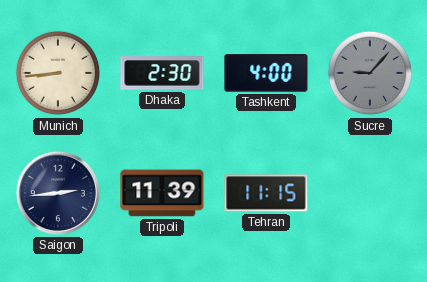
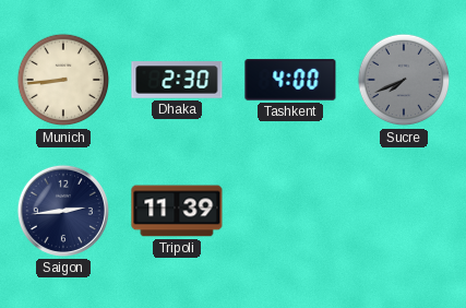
Sucre: 9:07 -> 7:41
Tehran: 11:15 -> none
